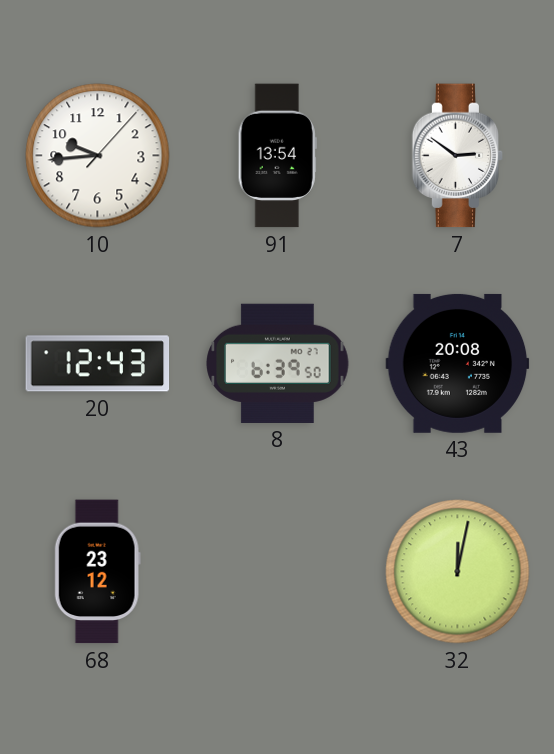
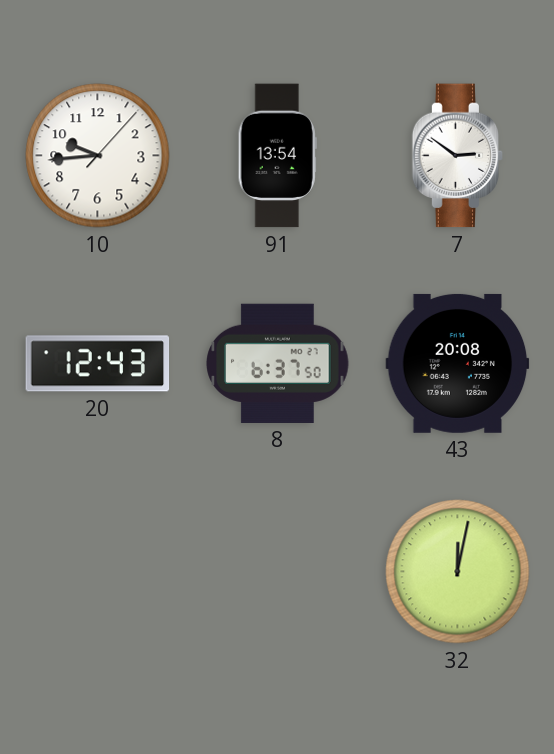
8: 6:39 -> 6:37
68: 23:12 -> none
